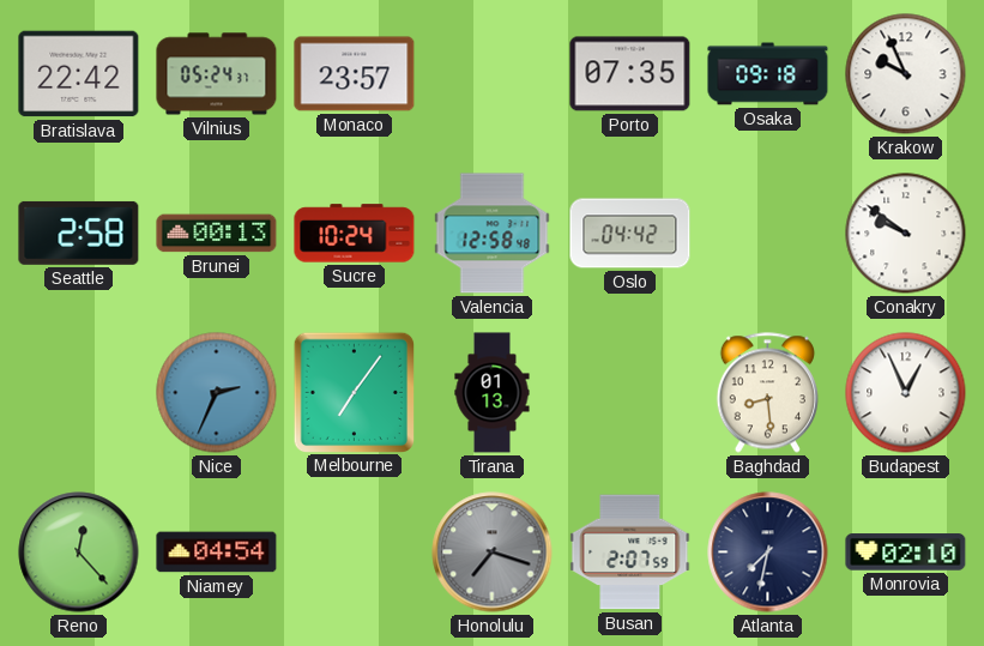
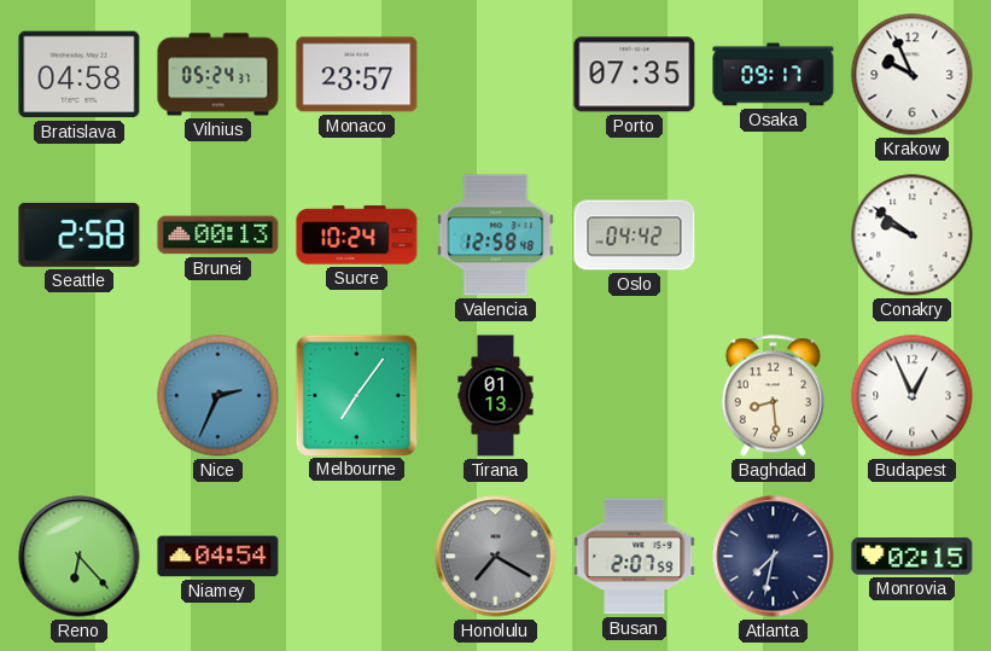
Bratislava: 22:42 -> 04:58
Osaka: 09:18 -> 09:17
Reno: 12:23 -> 6:23
Honolulu: 7:18 -> 7:20
Monrovia: 02:10 -> 02:15
